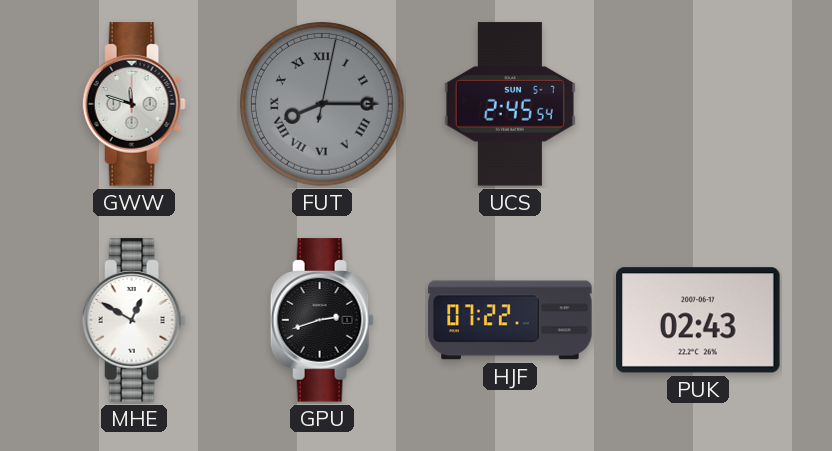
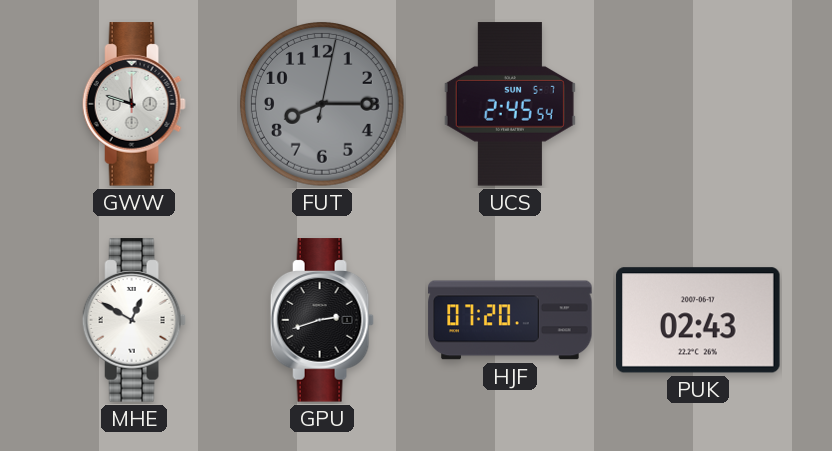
FUT numerals: Roman -> Arabic
HJF: 07:22 -> 07:20
